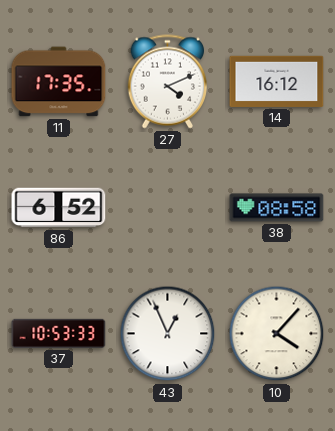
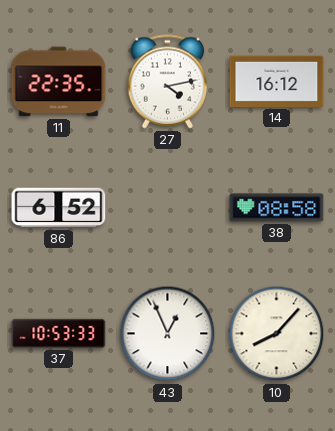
11: 17:35 -> 22:35
27: 4:11 -> 4:13
10: 4:07 -> 8:07
